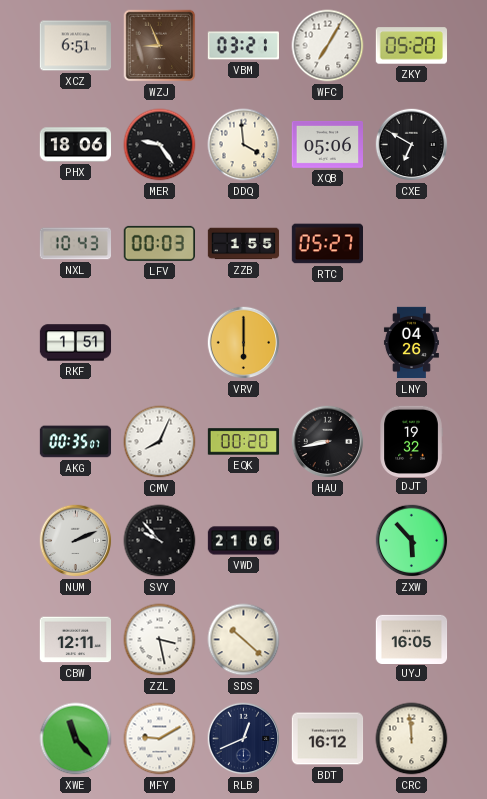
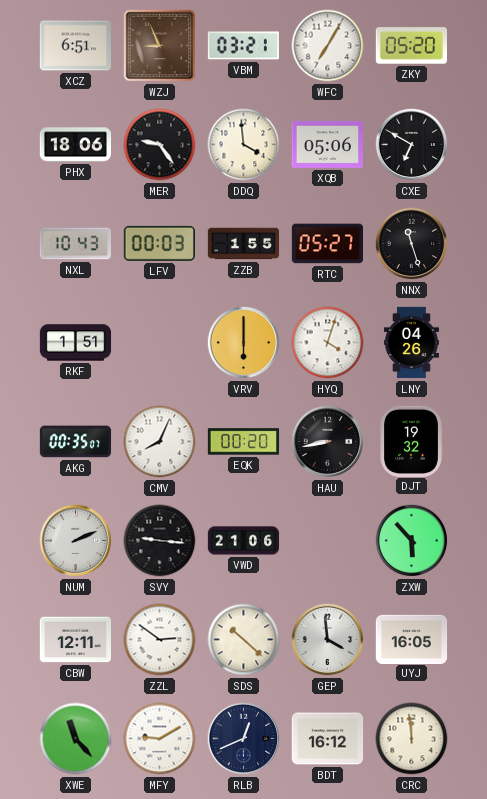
NNX: none -> 11:27
HYQ: none -> 4:03
SVY: 9:53 -> 9:16
ZZL: 3:28 -> 2:51
GEP: none -> 3:59
